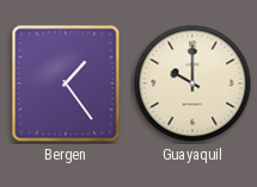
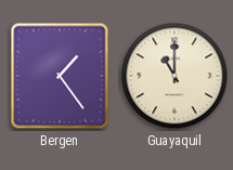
Guayaquil: 10:00 -> 11:00
